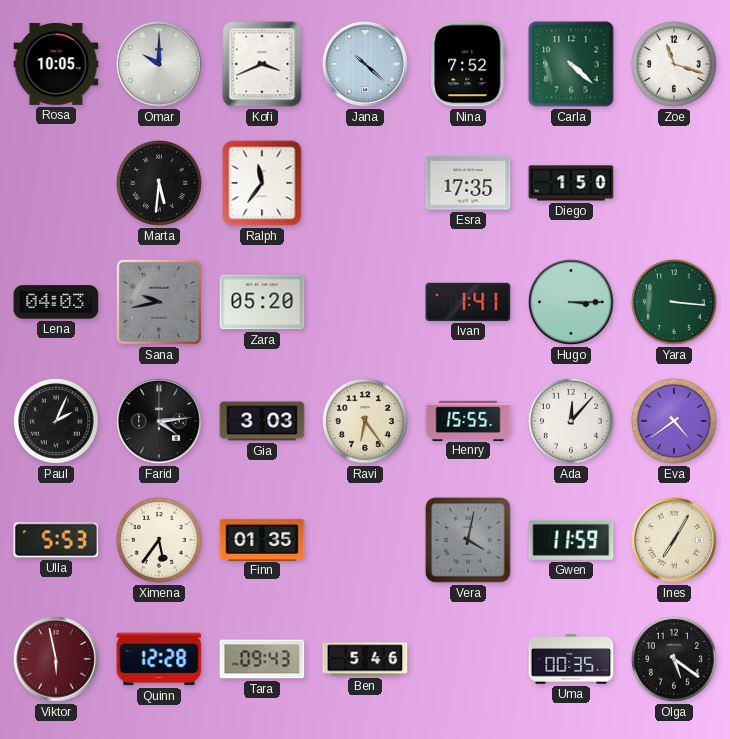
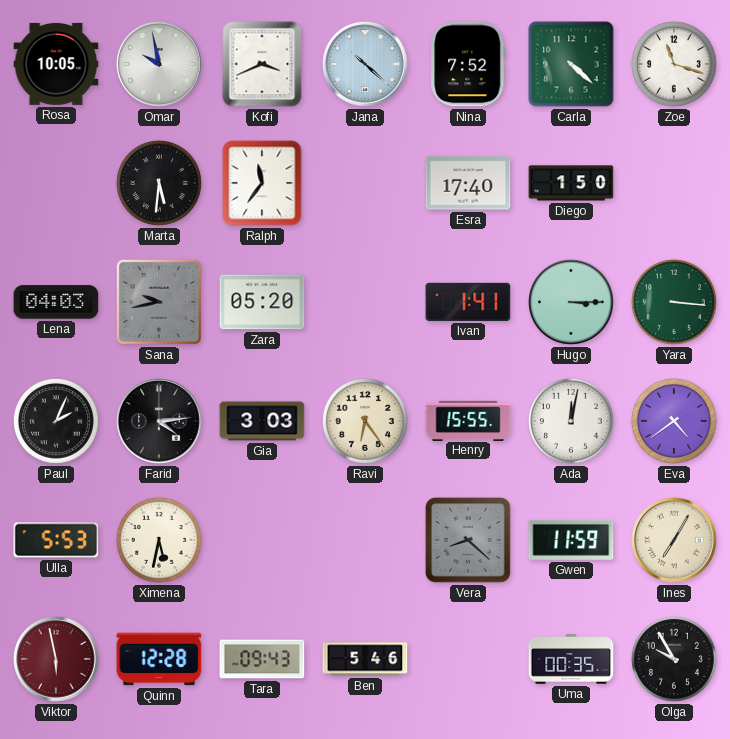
Omar: 10:00 -> 9:58
Esra: 17:35 -> 17:40
Ada: 12:07 -> 12:02
Ximena: 5:36 -> 5:32
Finn: 01:35 -> none
Vera: 4:02 -> 8:22
Olga: 5:21 -> 9:55
